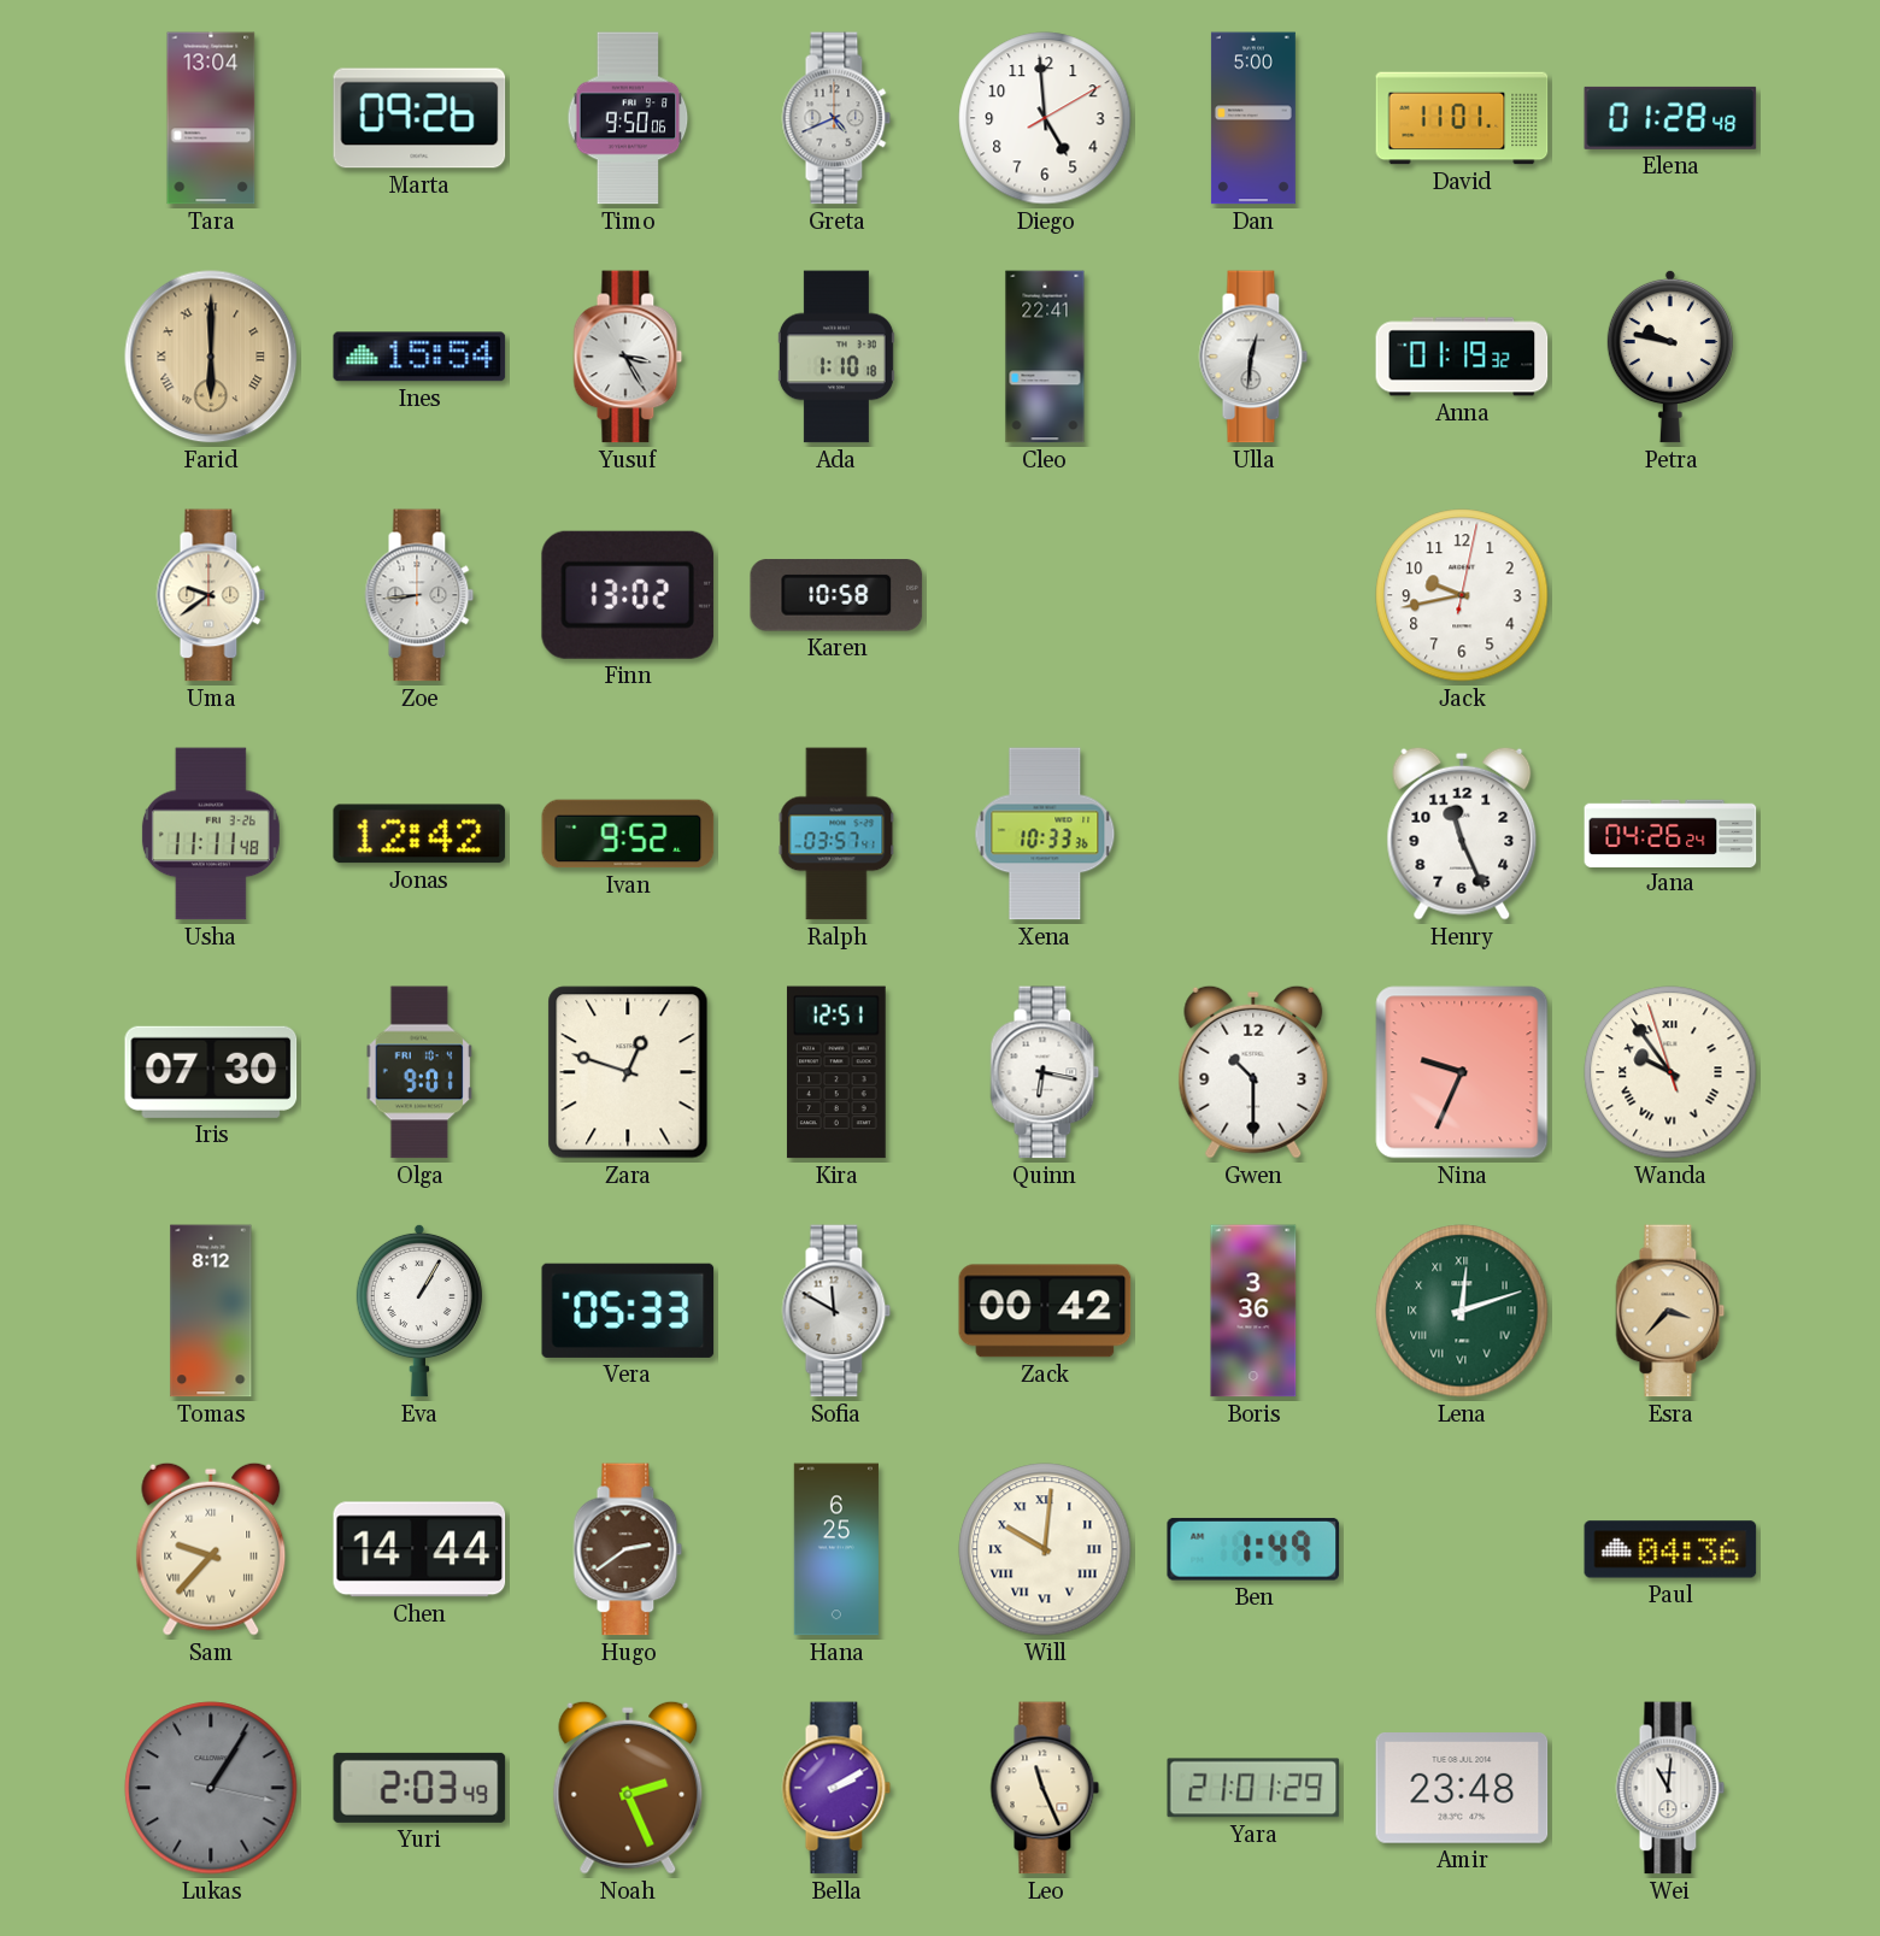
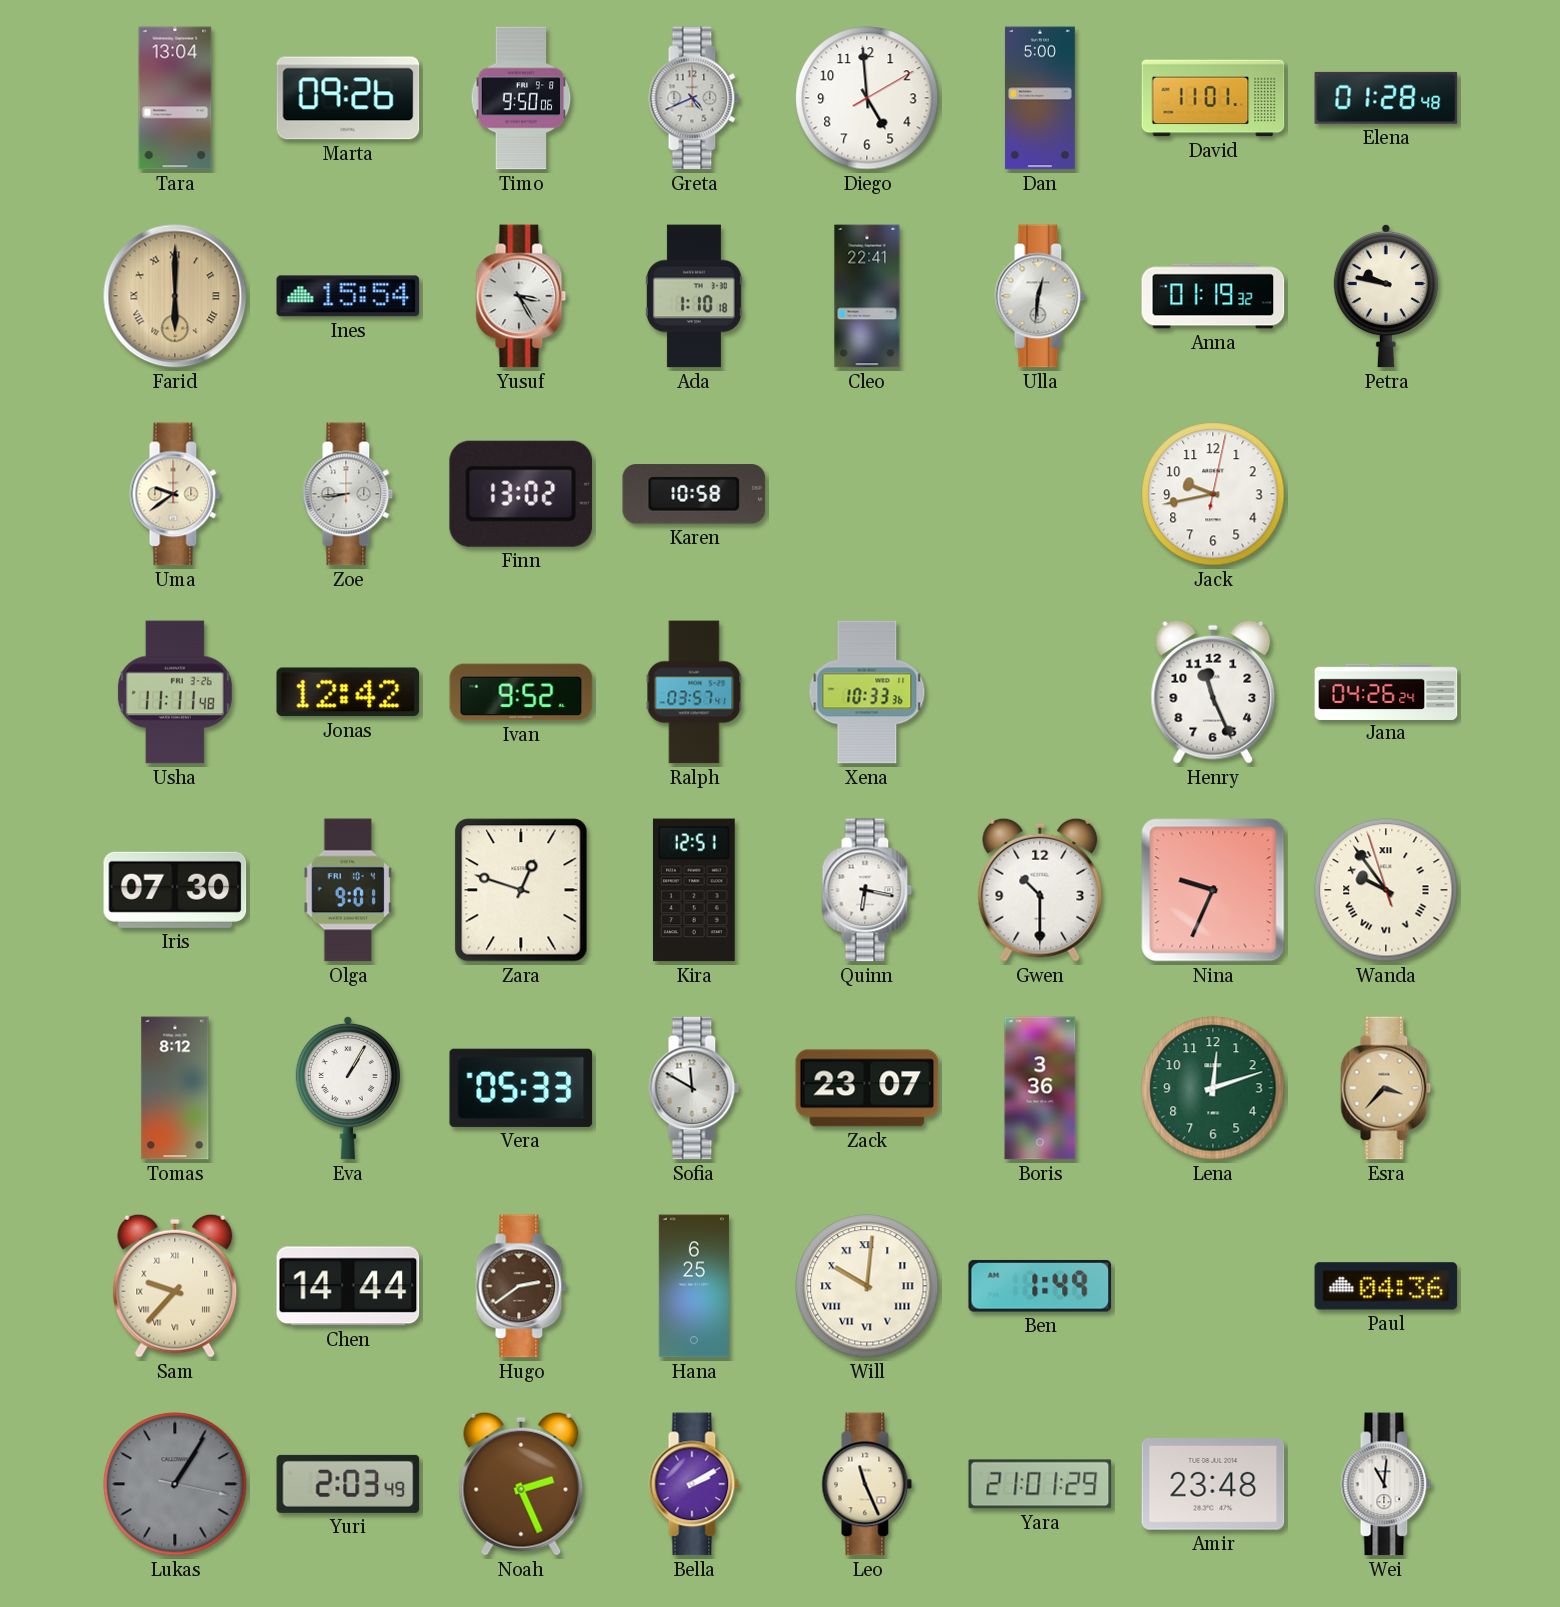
Zack: 00:42 -> 23:07
Lena numerals: Roman -> Arabic
